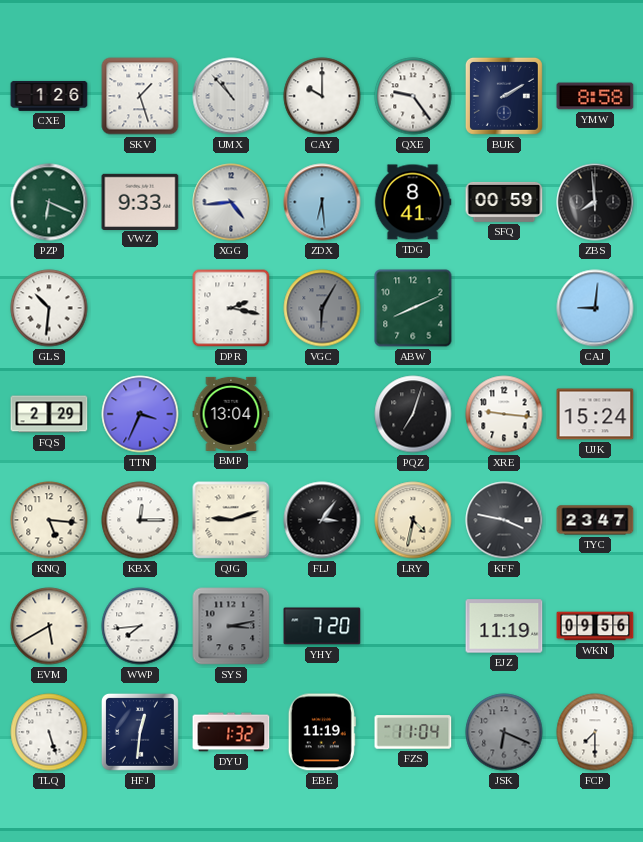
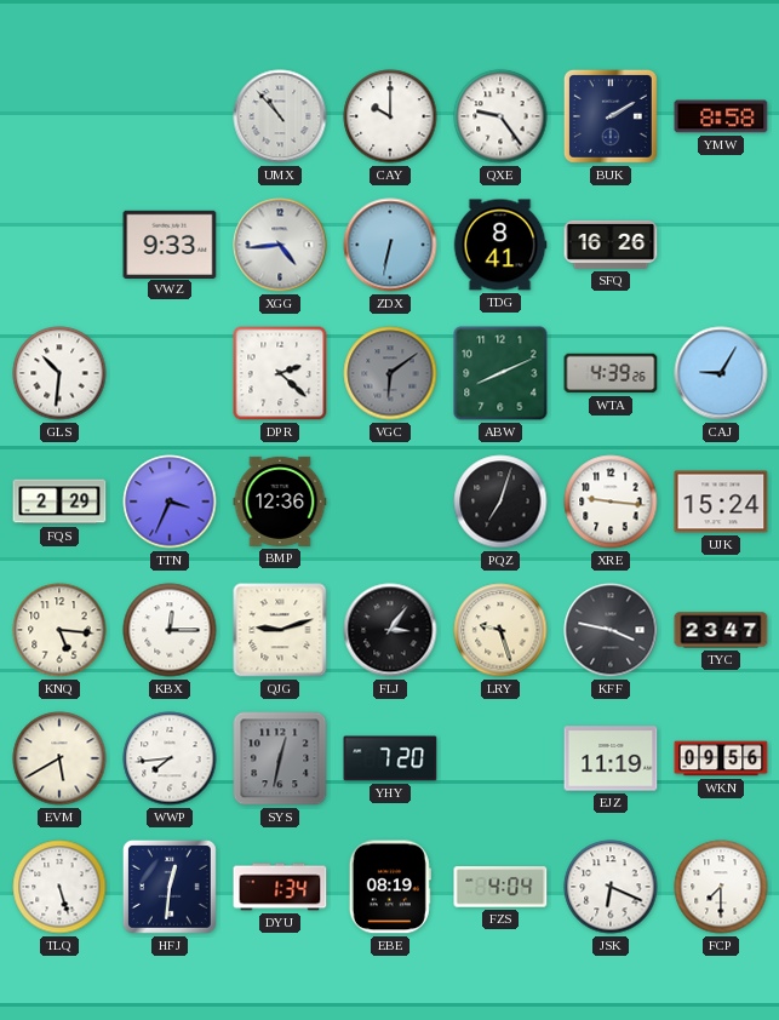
CXE: 1:26 -> none
SKV: 1:27 -> none
PZP: 6:19 -> none
ZDX: 6:29 -> 6:32
SFQ: 00:59 -> 16:26
ZBS: 7:59 -> none
DPR: 2:17 -> 2:22
VGC: 6:05 -> 6:09
WTA: none -> 4:39
CAJ: 9:01 -> 9:05
BMP: 13:04 -> 12:36
LRY: 4:32 -> 9:27
SYS: 3:13 -> 12:32
DYU: 1:32 -> 1:34
EBE: 11:19 -> 08:19
FZS: 11:04 -> 4:04
JSK dial: grey -> white
